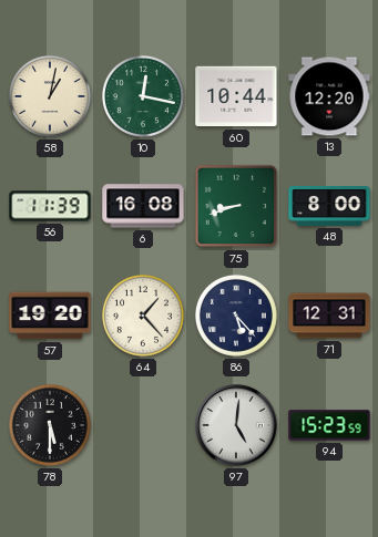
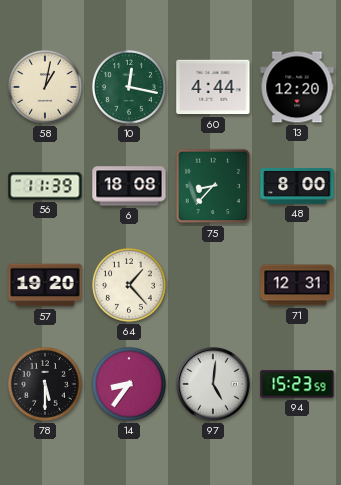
60: 10:44 -> 4:44
6: 16:08 -> 18:08
75: 8:42 -> 8:37
86: 5:23 -> none
14: none -> 8:36
